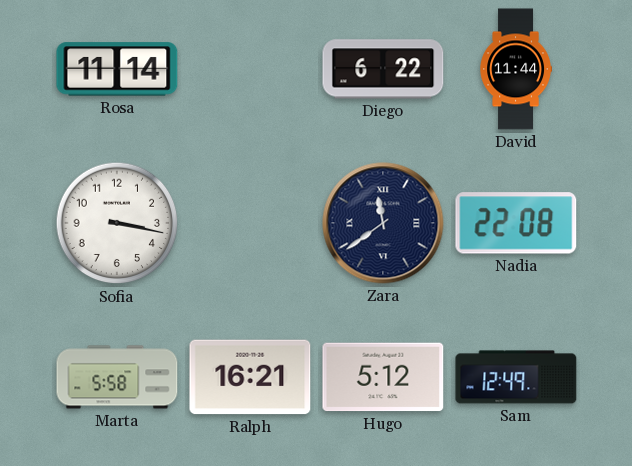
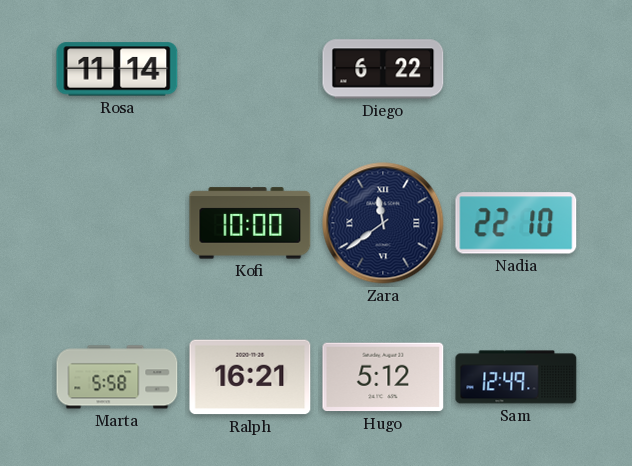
David: 11:44 -> none
Sofia: 3:17 -> none
Kofi: none -> 10:00
Nadia: 22:08 -> 22:10
